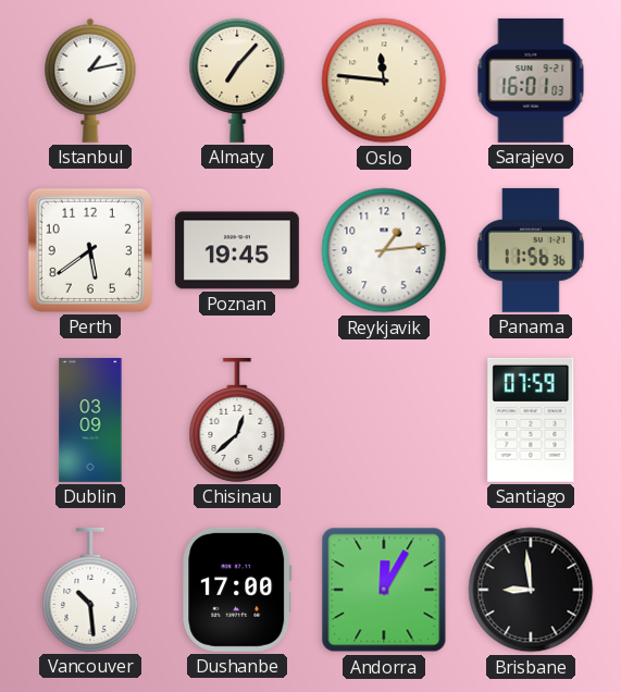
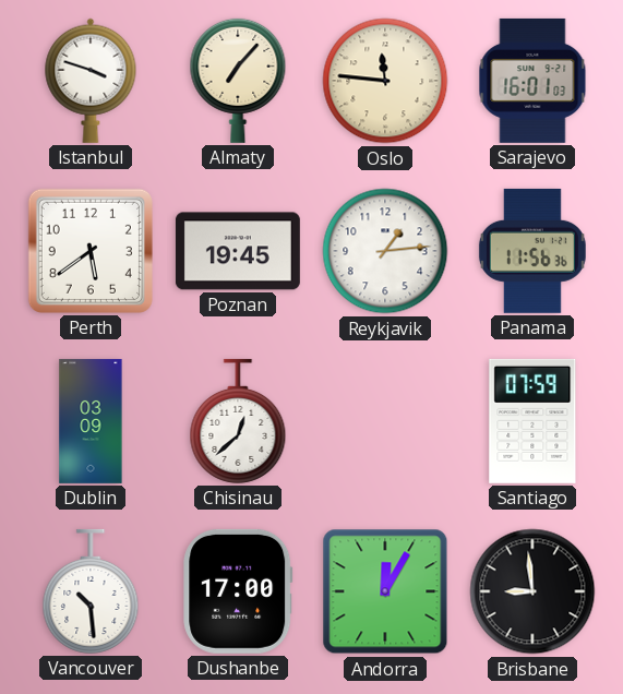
Istanbul: 1:13 -> 3:48
